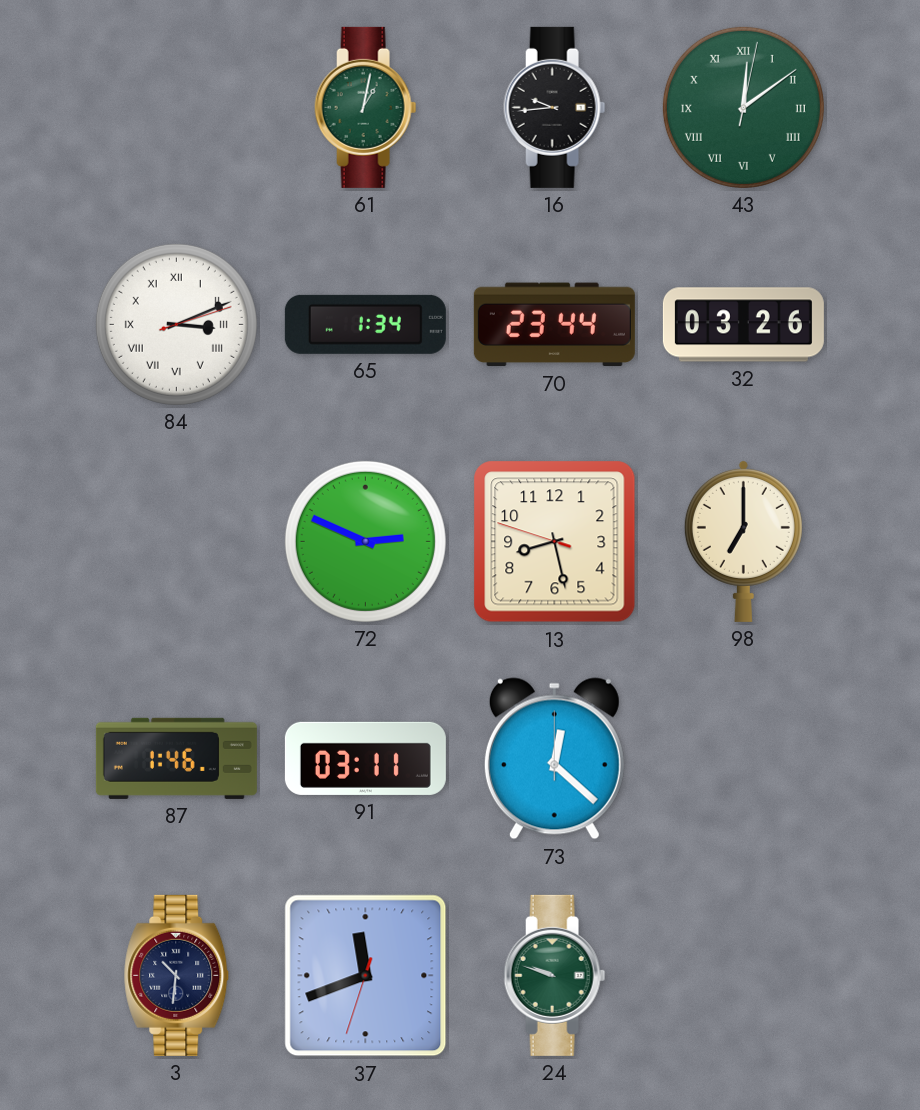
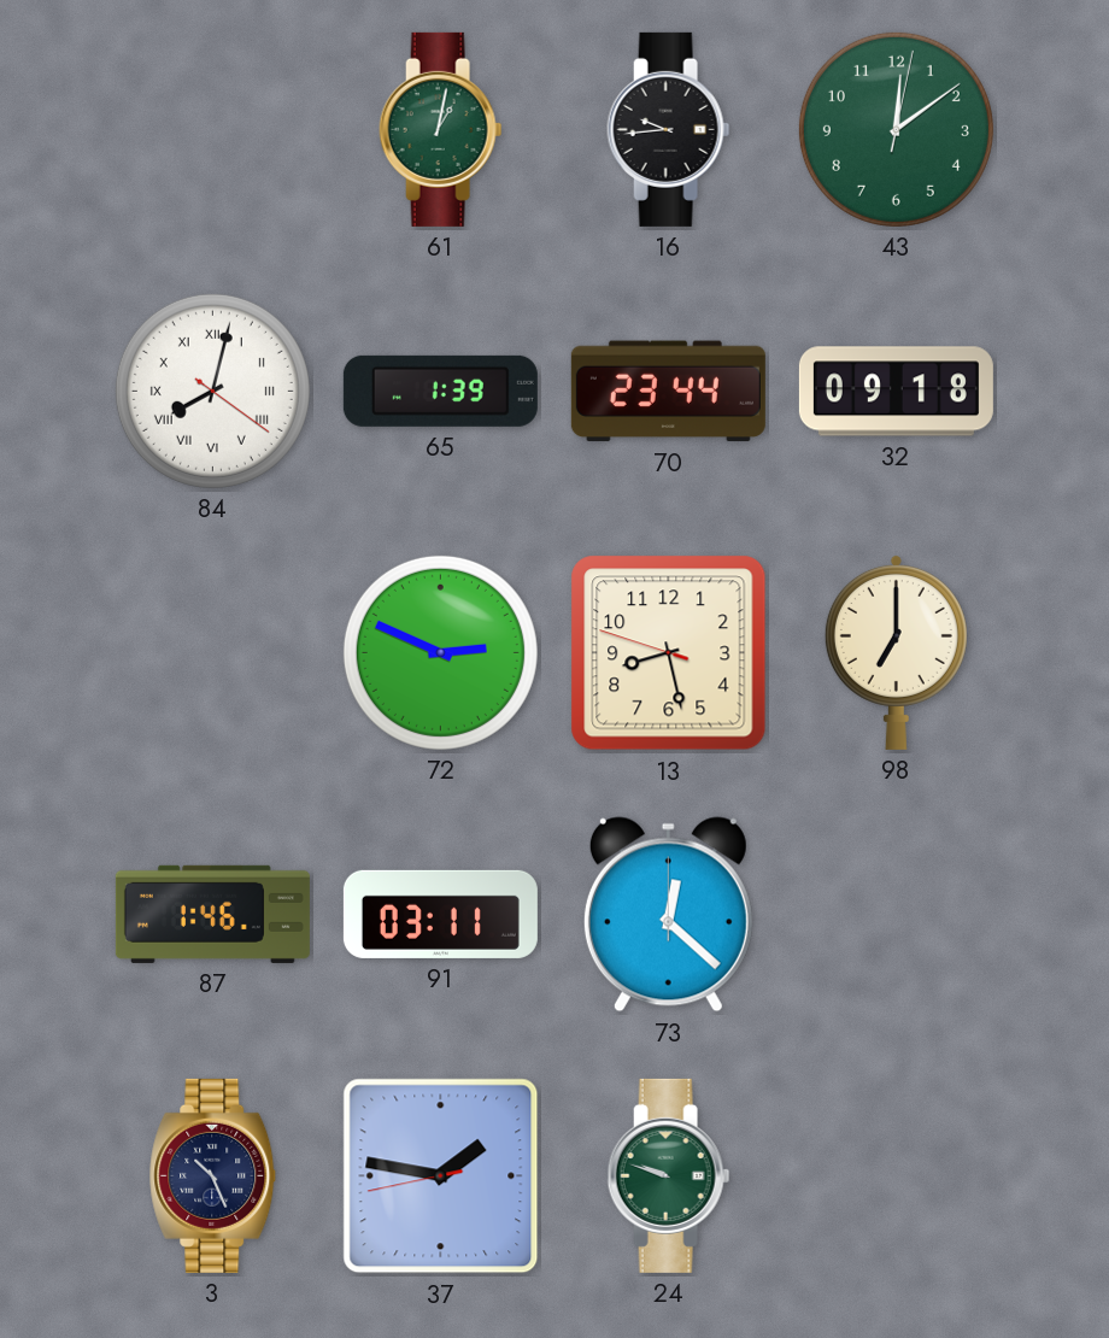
43 numerals: Roman -> Arabic
84: 3:11 -> 8:02
65: 1:34 -> 1:39
32: 03:26 -> 09:18
3: 10:31 -> 10:26
37: 11:41 -> 1:46
